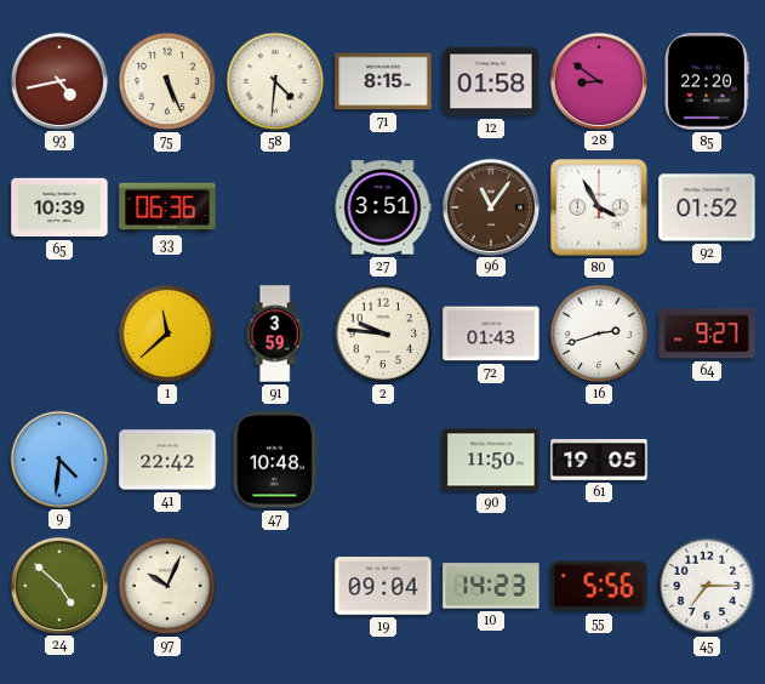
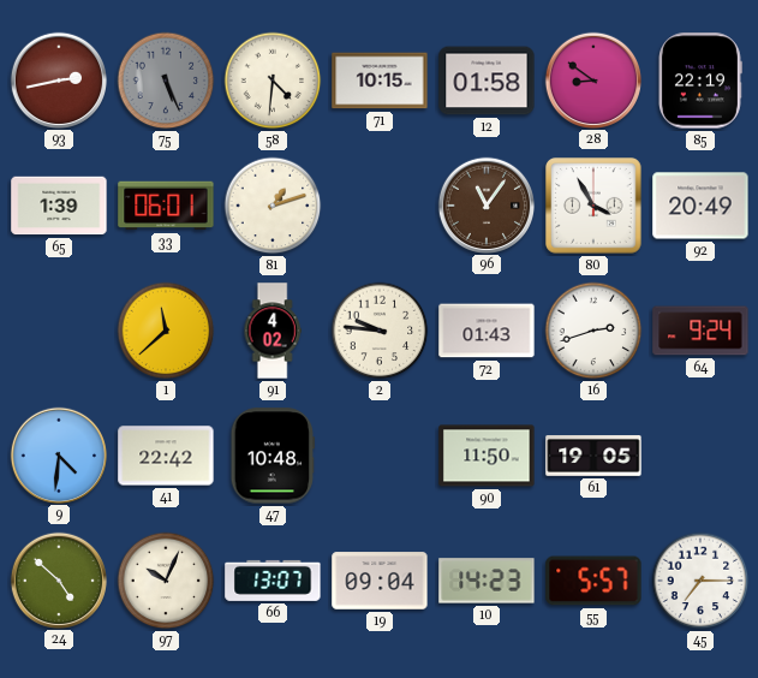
93: 4:43 -> 2:43
75 dial: cream -> grey
71: 8:15 -> 10:15
85: 22:20 -> 22:19
65: 10:39 -> 1:39
33: 06:36 -> 06:01
81: none -> 1:12
27: 3:51 -> none
92: 01:52 -> 20:49
91: 3:59 -> 4:02
64: 9:27 -> 9:24
66: none -> 13:07
55: 5:56 -> 5:57
